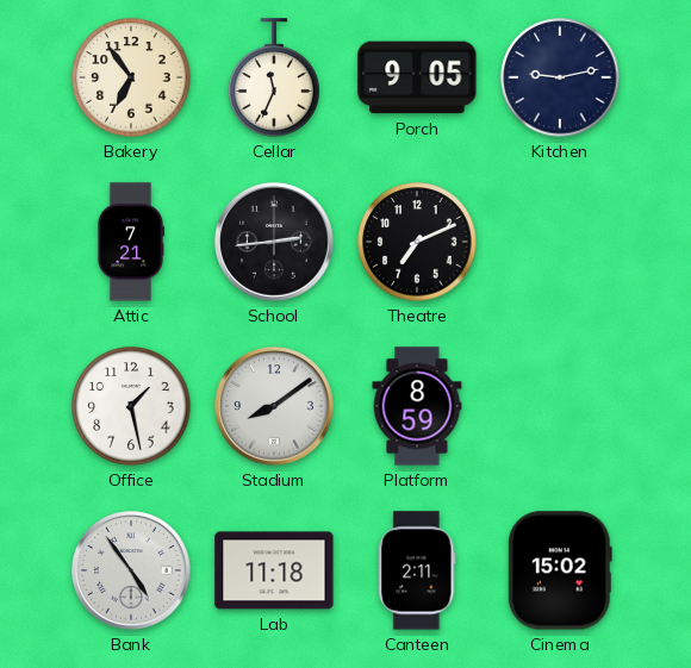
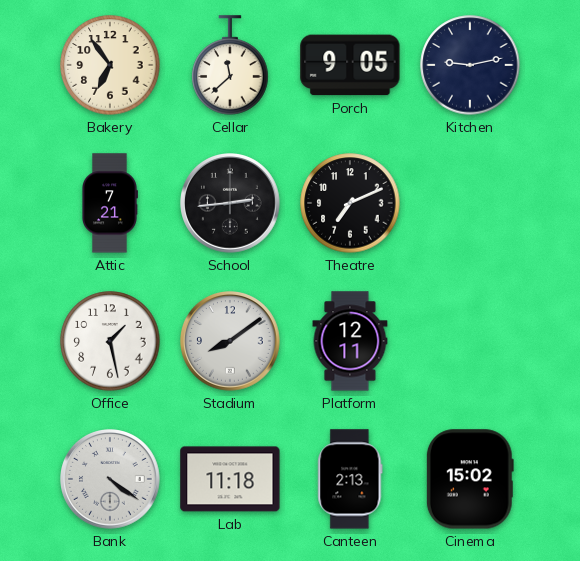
Cellar: 11:34 -> 11:38
Platform: 8:59 -> 12:11
Bank: 4:54 -> 4:21
Canteen: 2:11 -> 2:13
